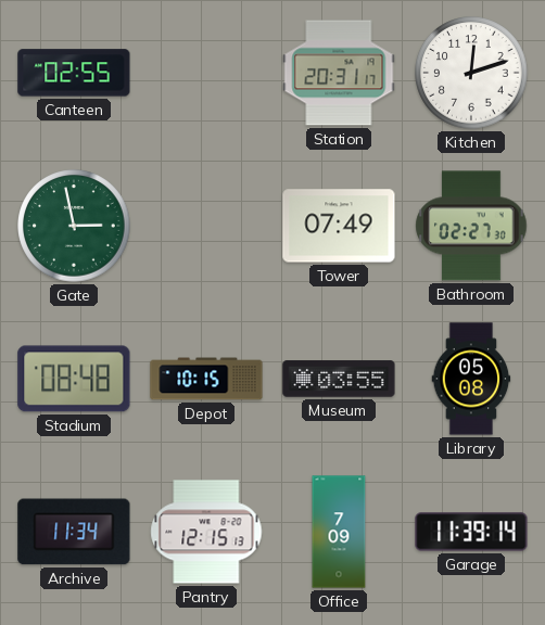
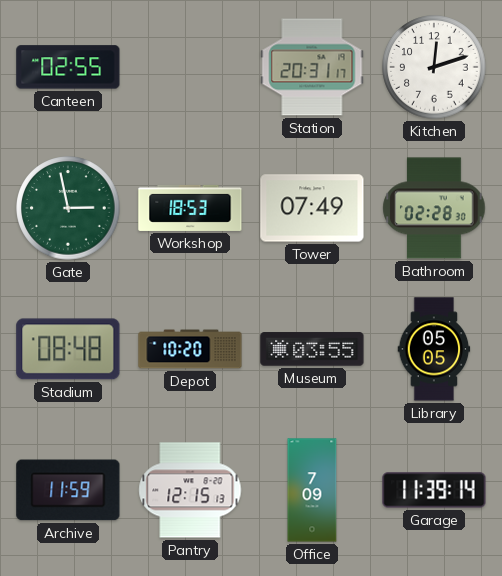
Workshop: none -> 18:53
Bathroom: 02:27 -> 02:28
Depot: 10:15 -> 10:20
Library: 05:08 -> 05:05
Archive: 11:34 -> 11:59
